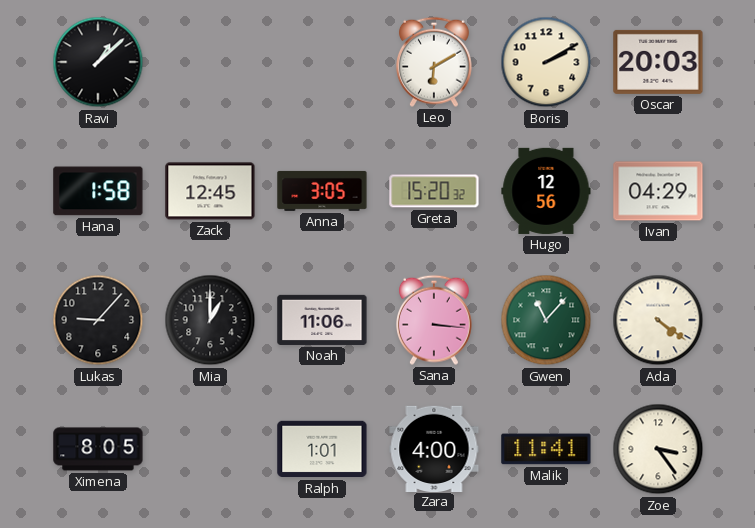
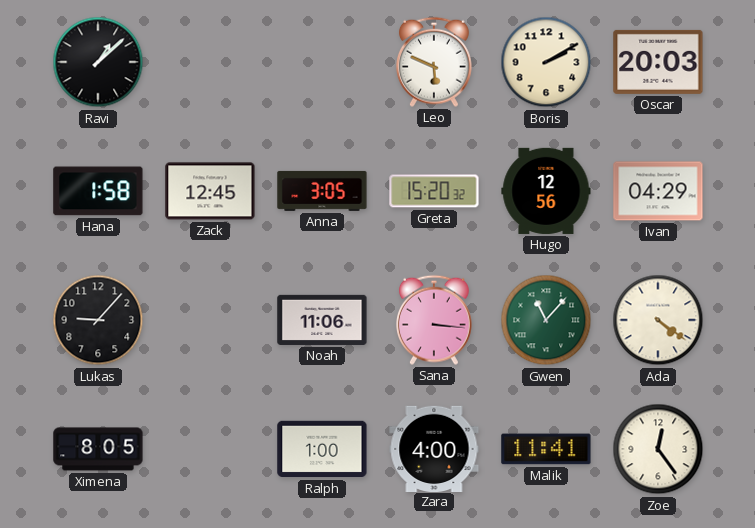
Leo: 6:10 -> 5:49
Mia: 1:00 -> none
Ralph: 1:01 -> 1:00
Zoe: 3:24 -> 12:24
